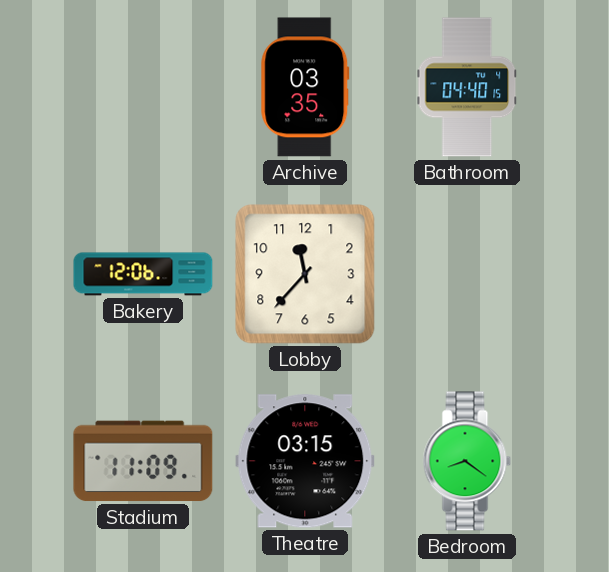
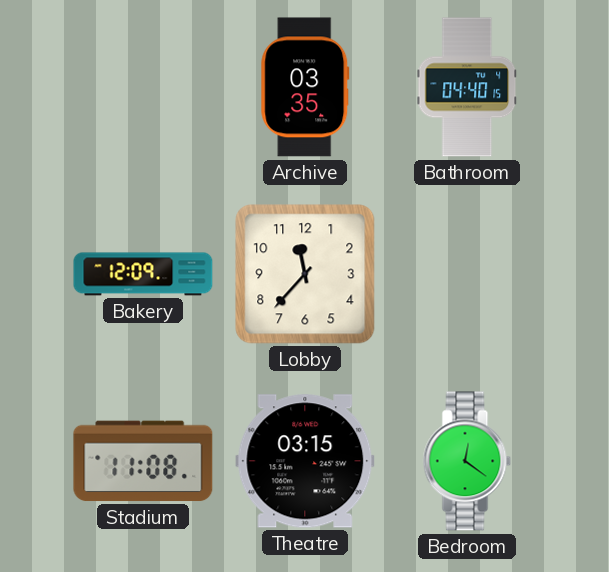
Bakery: 12:06 -> 12:09
Stadium: 11:09 -> 11:08
Bedroom: 8:21 -> 12:21
